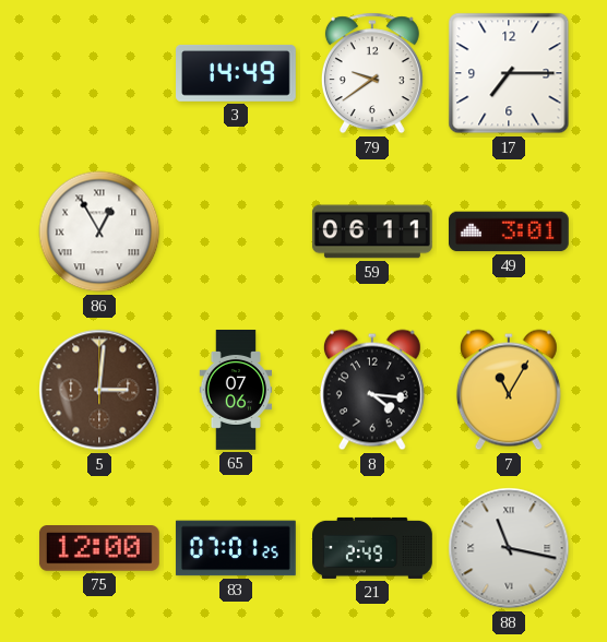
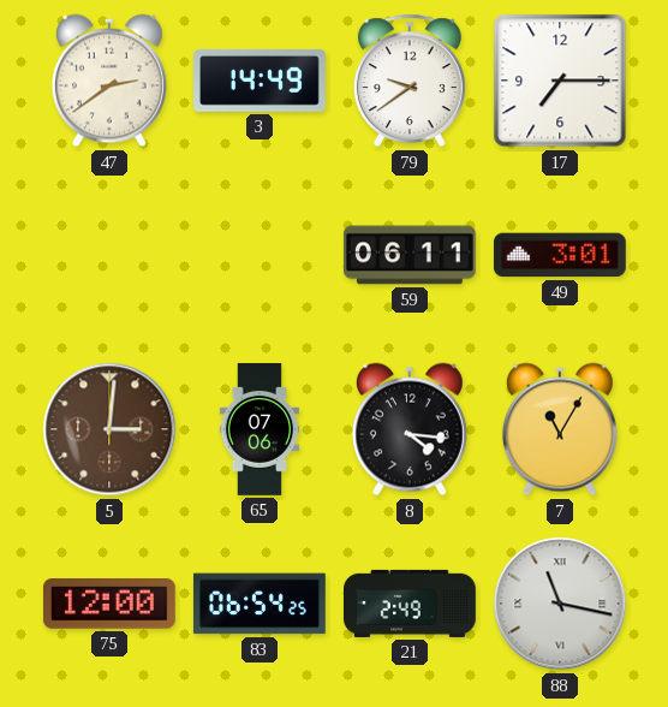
47: none -> 2:39
86: 12:55 -> none
83: 07:01 -> 06:54
